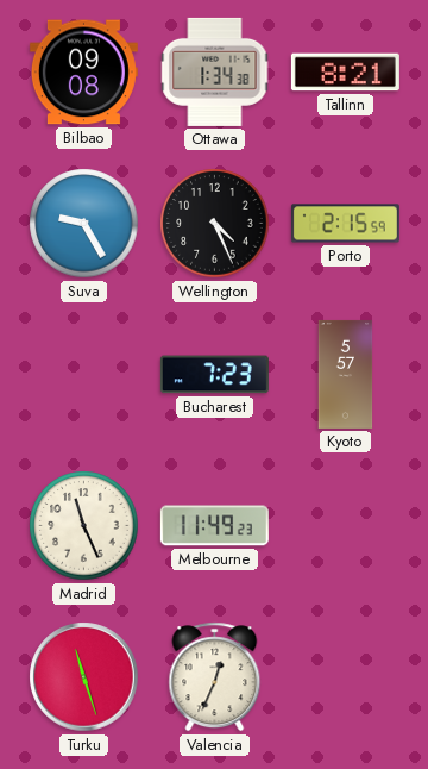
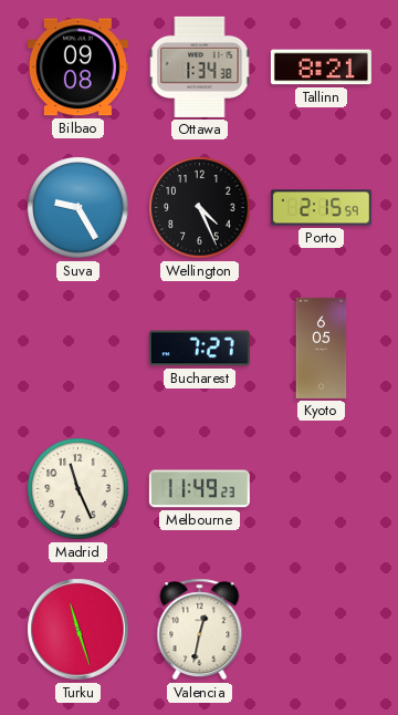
Bucharest: 7:23 -> 7:27
Kyoto: 5:57 -> 6:05
Valencia: 12:34 -> 12:32
